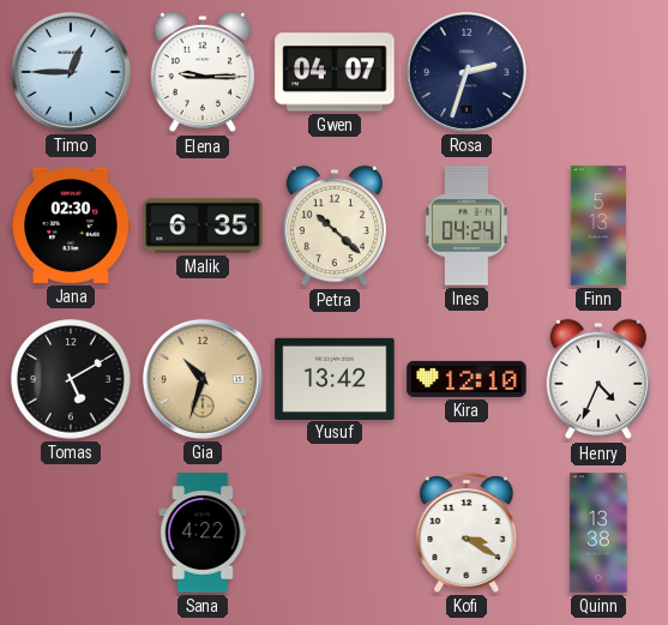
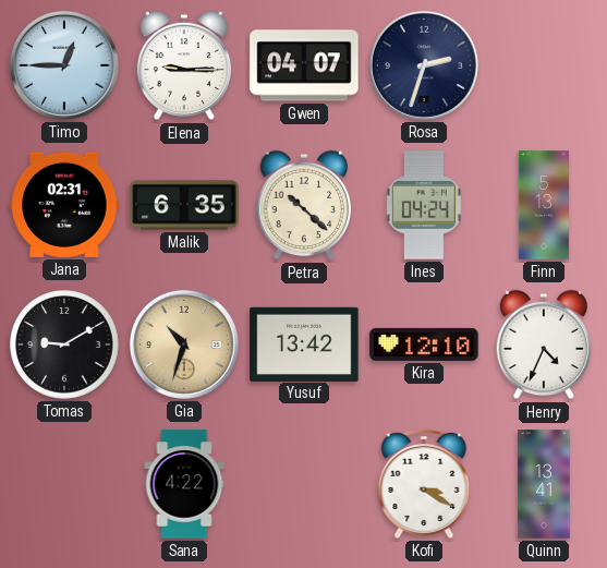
Jana: 02:30 -> 02:31
Tomas: 5:10 -> 9:10
Quinn: 13:38 -> 13:41
